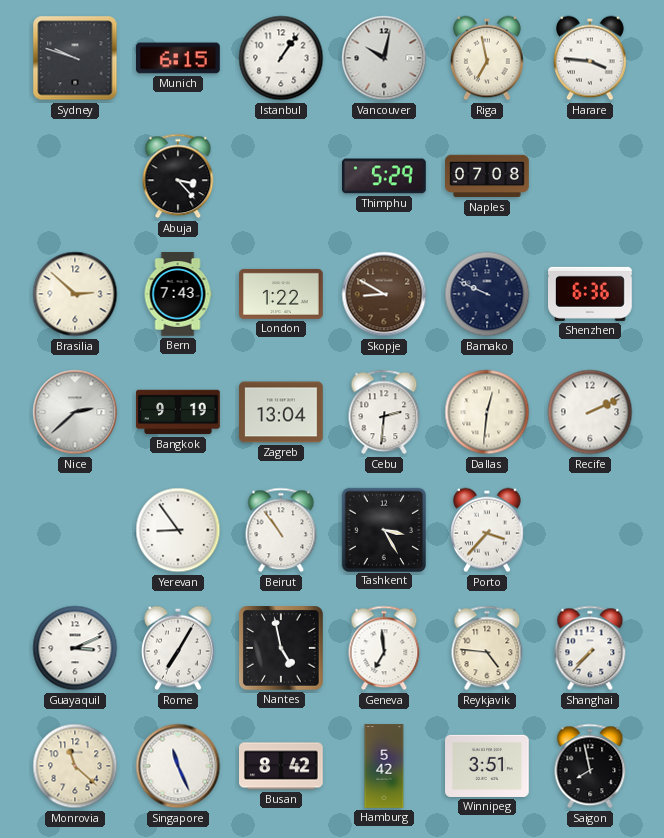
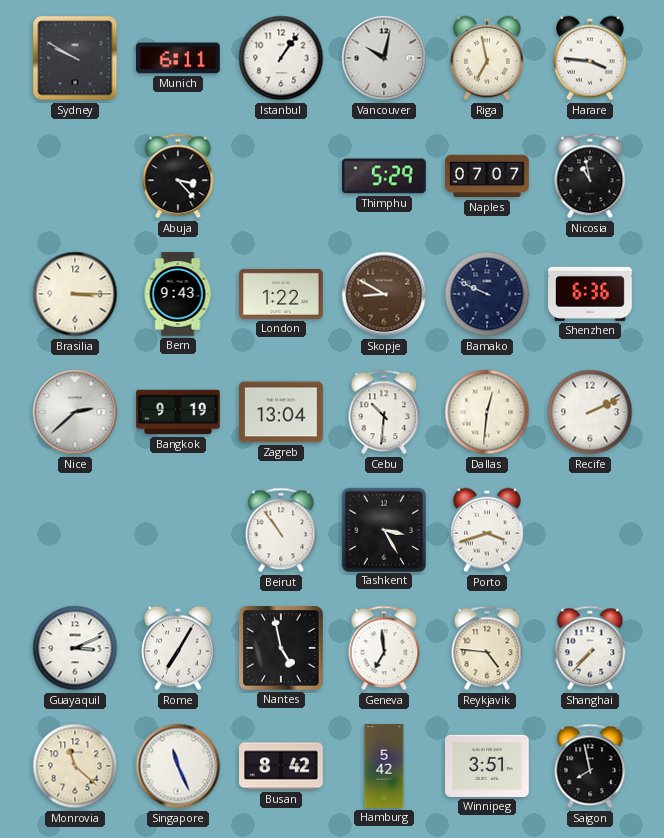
Sydney: 9:48 -> 9:50
Munich: 6:15 -> 6:11
Naples: 07:08 -> 07:07
Nicosia: none -> 10:58
Brasilia: 2:52 -> 3:15
Bern: 7:43 -> 9:43
Cebu: 2:31 -> 10:31
Yerevan: 8:54 -> none
Porto: 3:37 -> 3:42
